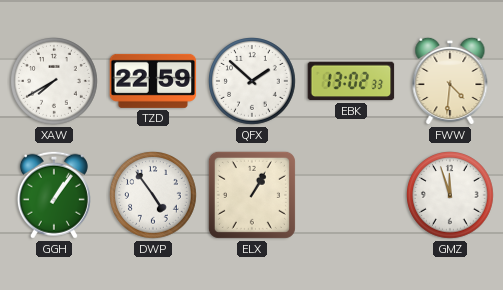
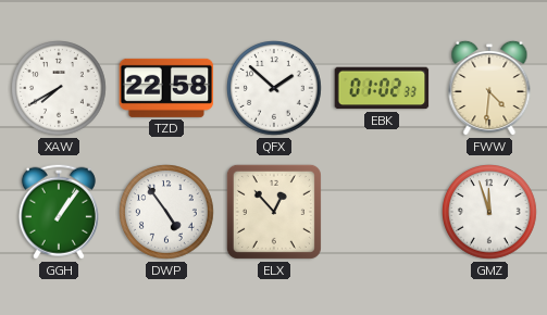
TZD: 22:59 -> 22:58
EBK: 13:02 -> 01:02
ELX: 1:05 -> 12:53
